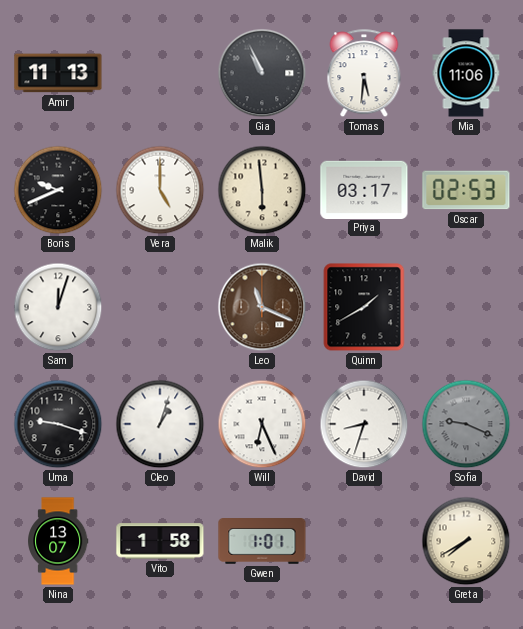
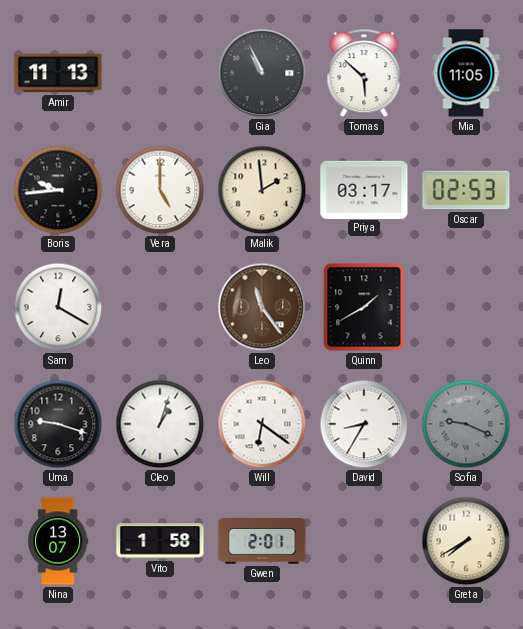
Tomas: 5:31 -> 5:52
Mia: 11:06 -> 11:05
Boris: 9:41 -> 9:44
Malik: 5:59 -> 1:59
Sam: 12:03 -> 12:20
Leo: 11:19 -> 11:24
Will: 6:26 -> 6:21
David: 8:33 -> 8:35
Gwen: 1:01 -> 2:01
